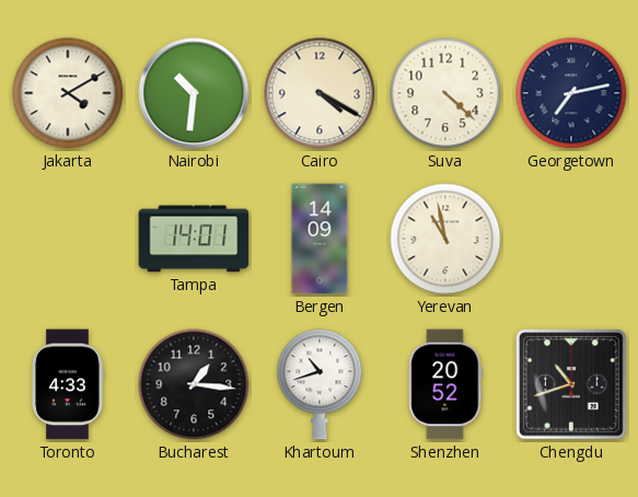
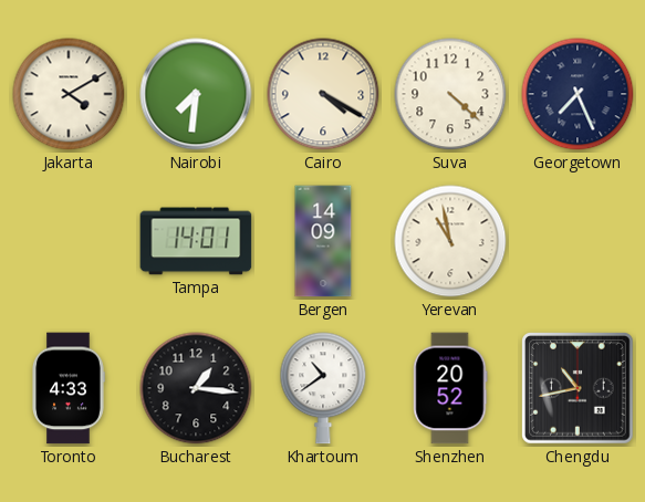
Nairobi: 10:31 -> 7:31
Georgetown: 7:13 -> 7:26
Khartoum: 10:42 -> 10:39
Chengdu: 10:42 -> 10:43
